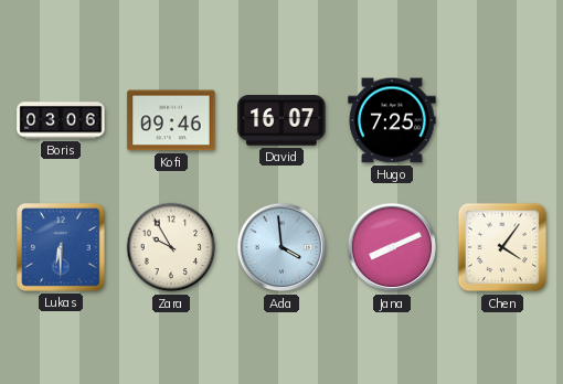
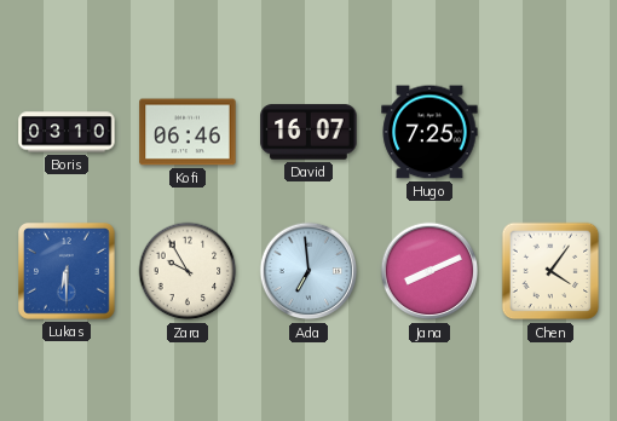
Boris: 03:06 -> 03:10
Kofi: 09:46 -> 06:46
Ada: 3:59 -> 6:59
